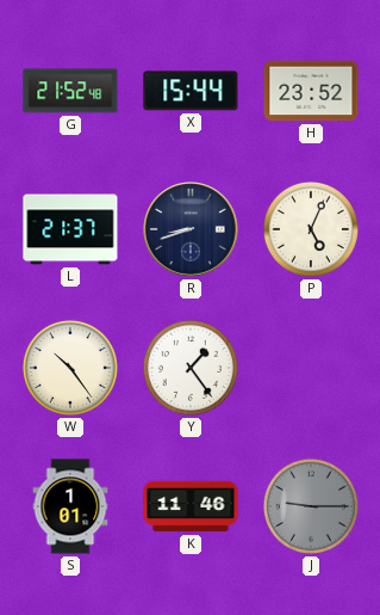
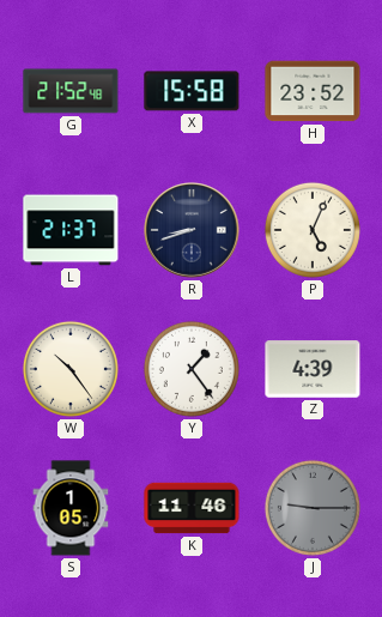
X: 15:44 -> 15:58
Z: none -> 4:39
S: 1:01 -> 1:05
